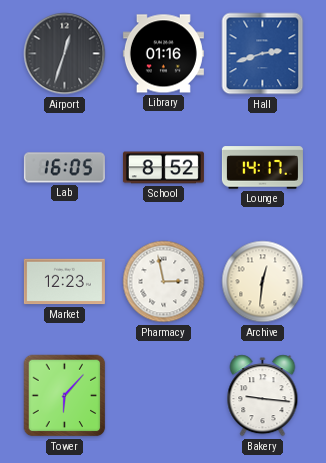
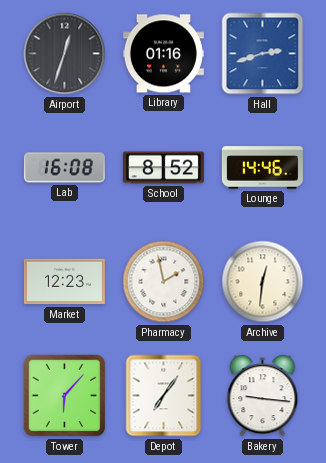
Lab: 16:05 -> 16:08
Lounge: 14:17 -> 14:46
Pharmacy: 2:58 -> 1:58
Depot: none -> 7:06
